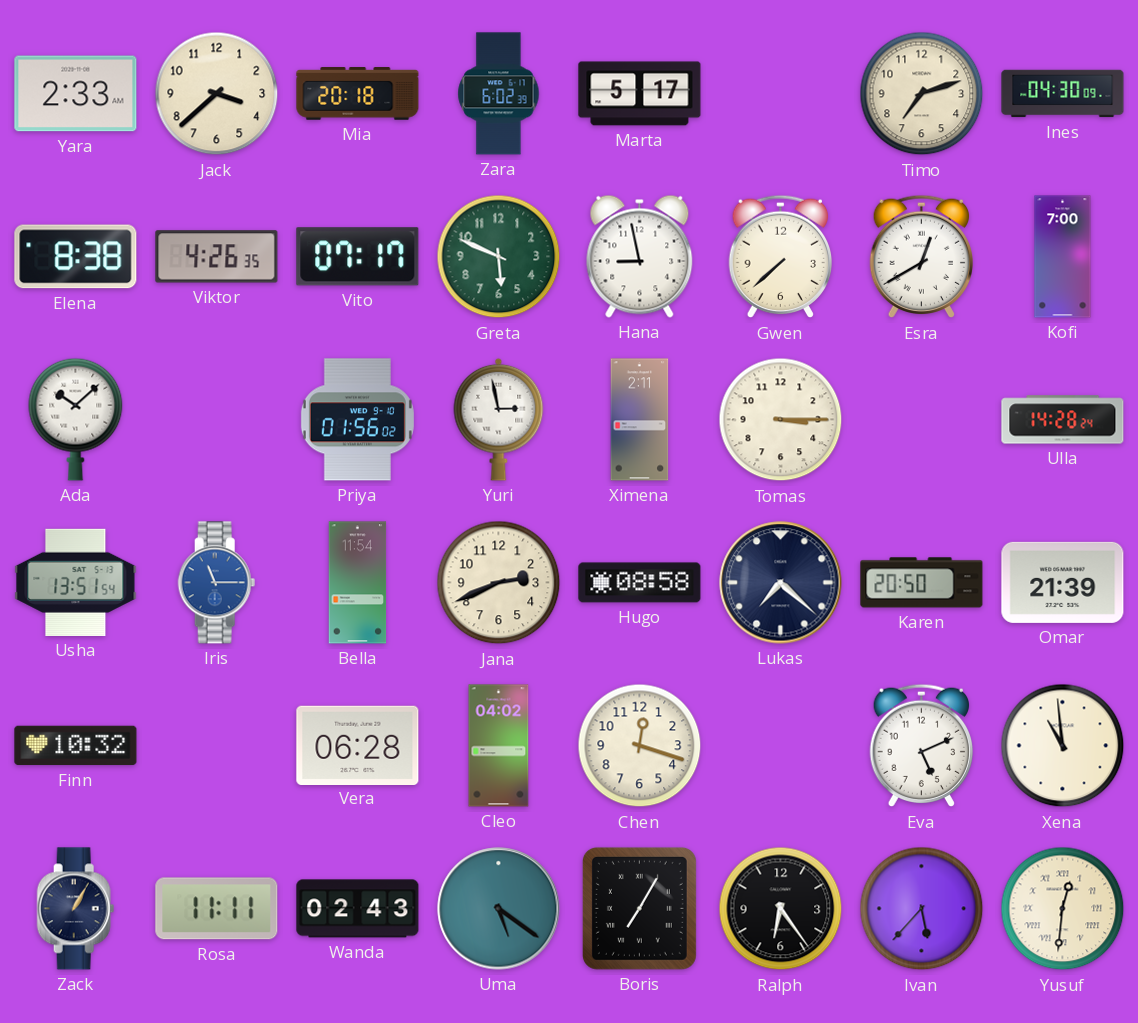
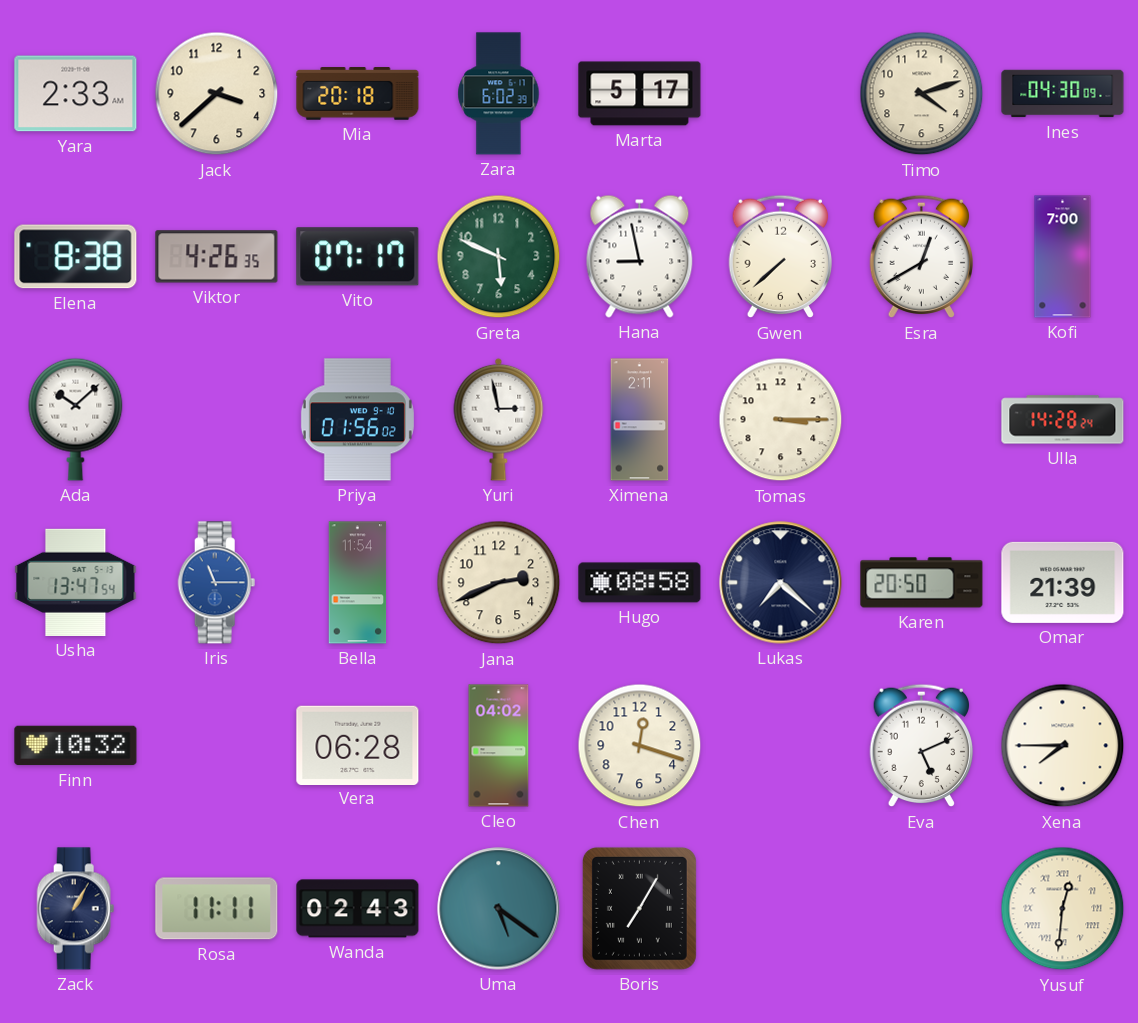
Timo: 7:12 -> 4:12
Usha: 13:51 -> 13:47
Xena: 10:59 -> 7:45
Ralph: 6:24 -> none
Ivan: 5:37 -> none
